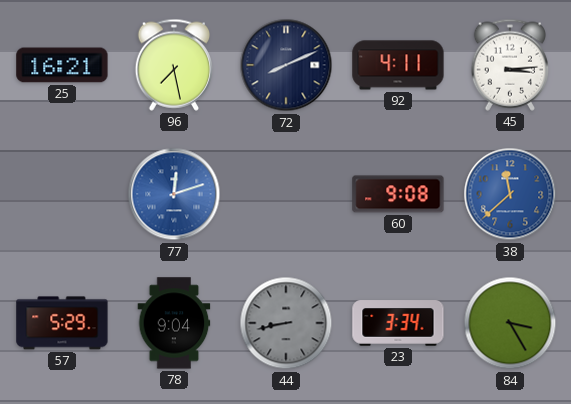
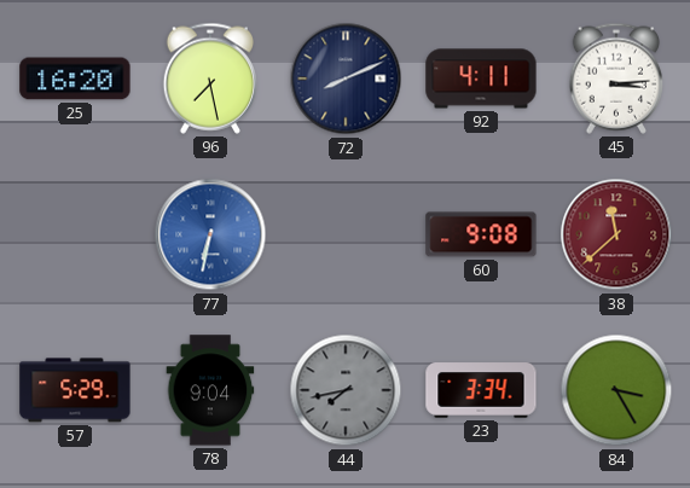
25: 16:21 -> 16:20
77: 12:12 -> 6:32
38 dial: blue -> burgundy
44: 8:43 -> 7:43
